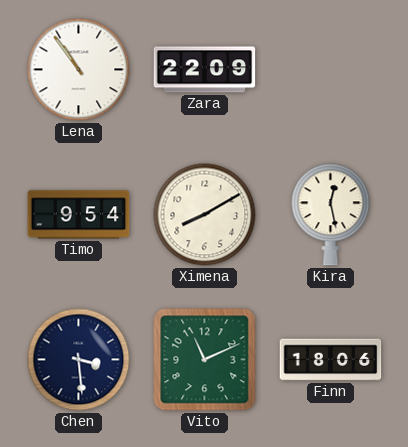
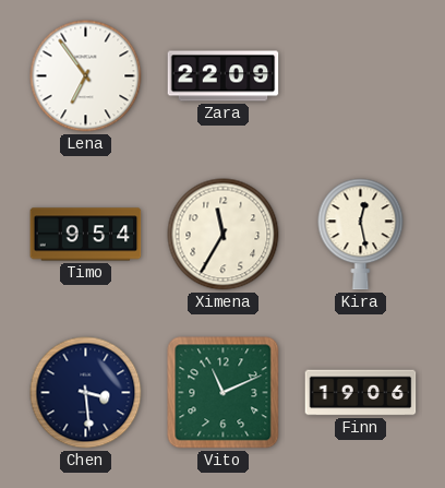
Lena: 10:54 -> 6:54
Ximena: 8:10 -> 11:35
Finn: 18:06 -> 19:06
